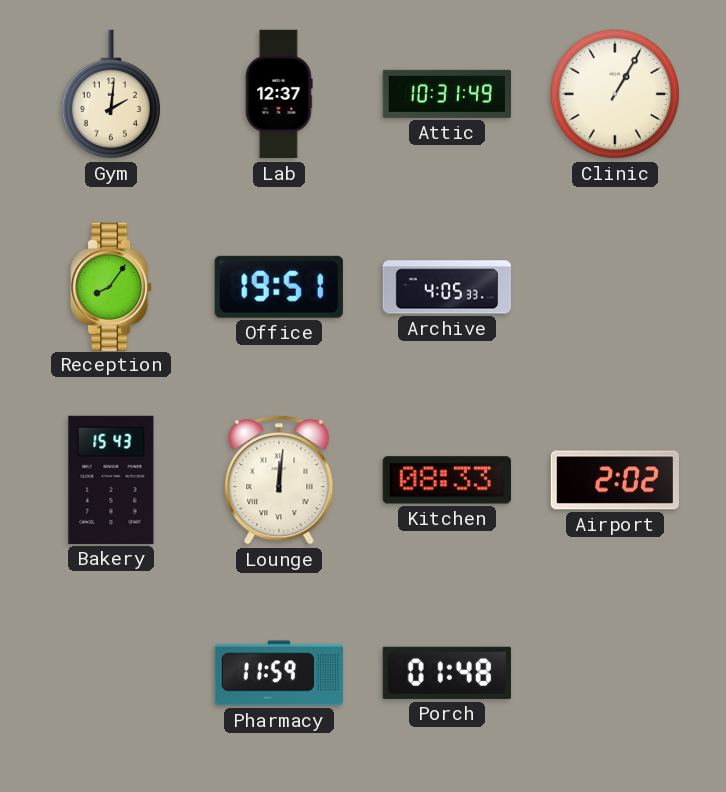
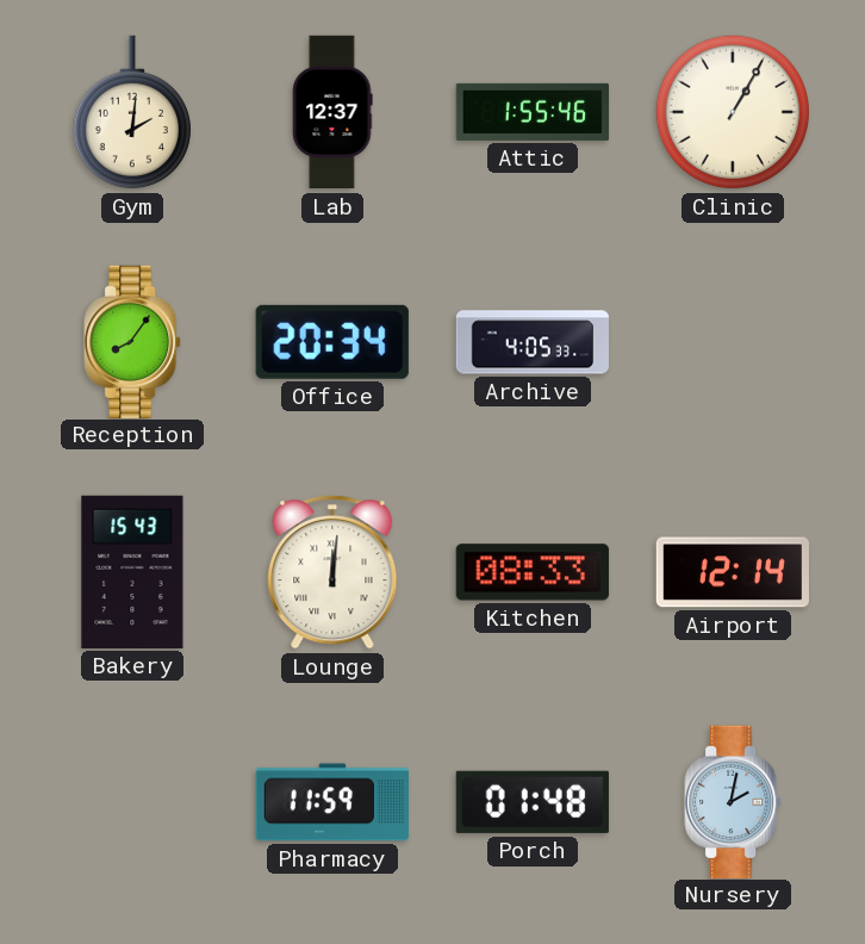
Attic: 10:31 -> 1:55
Office: 19:51 -> 20:34
Airport: 2:02 -> 12:14
Nursery: none -> 2:02
